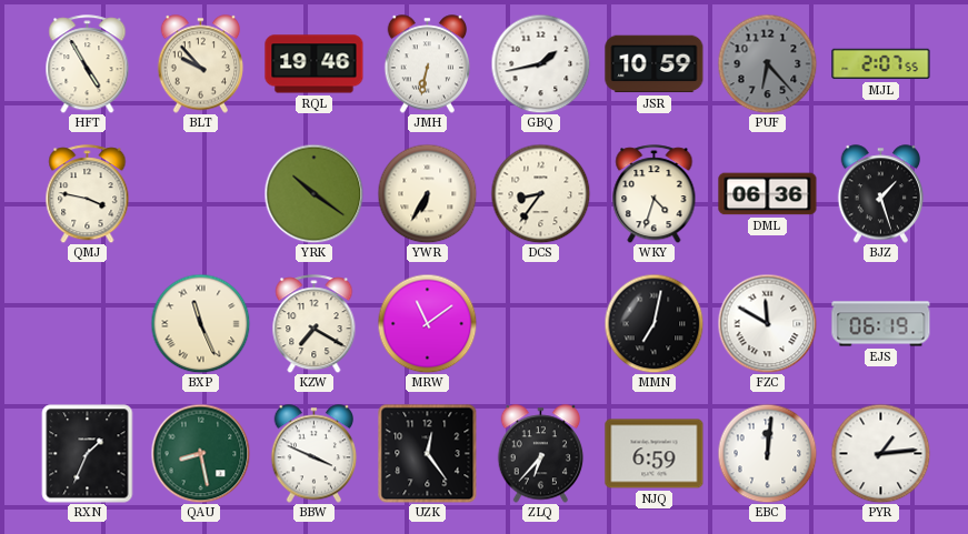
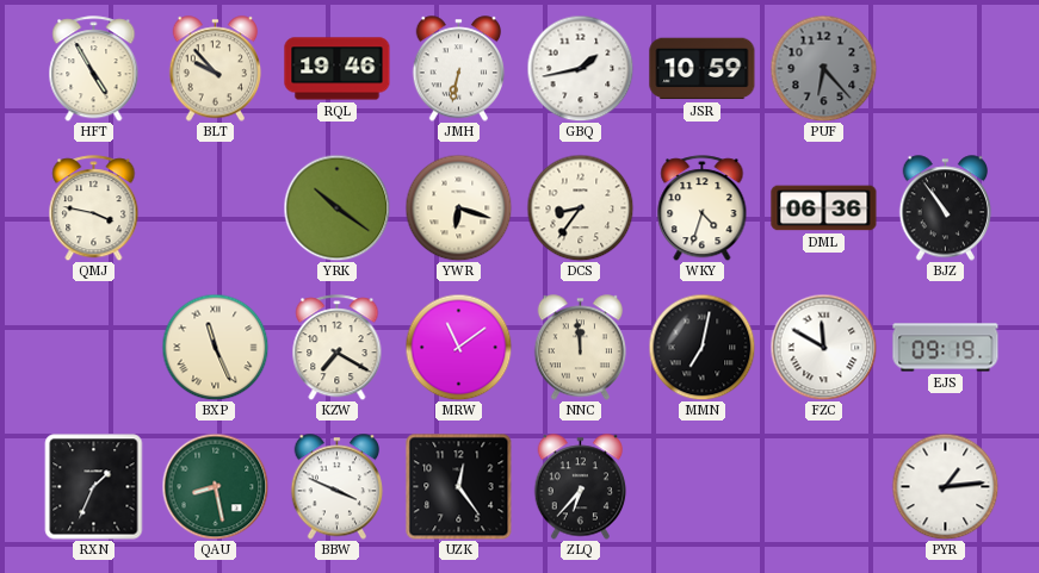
MJL: 2:07 -> none
YWR: 6:35 -> 6:18
BJZ: 1:27 -> 10:54
NNC: none -> 11:59
EJS: 06:19 -> 09:19
NJQ: 6:59 -> none
EBC: 12:01 -> none
